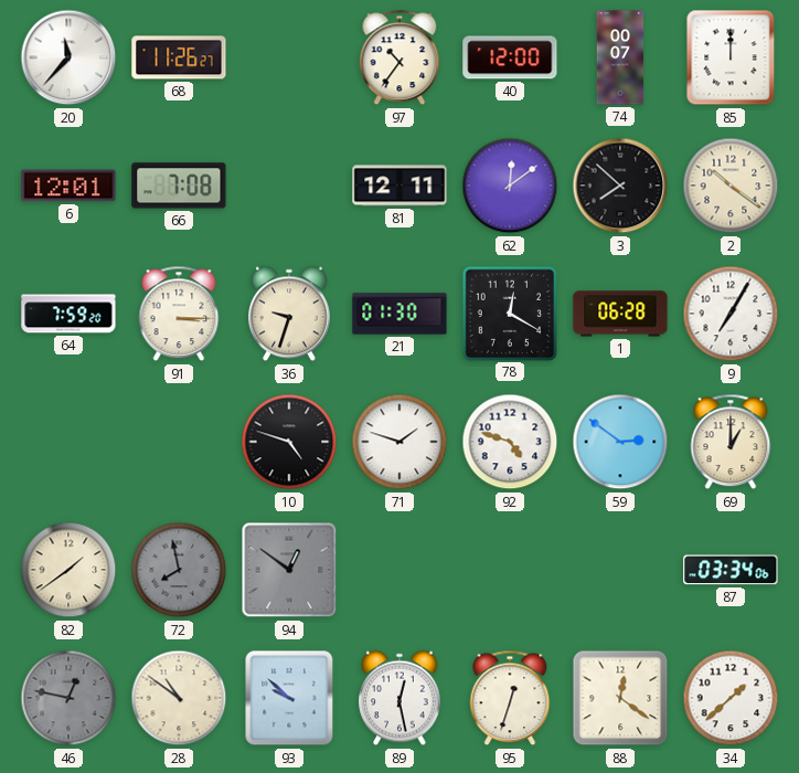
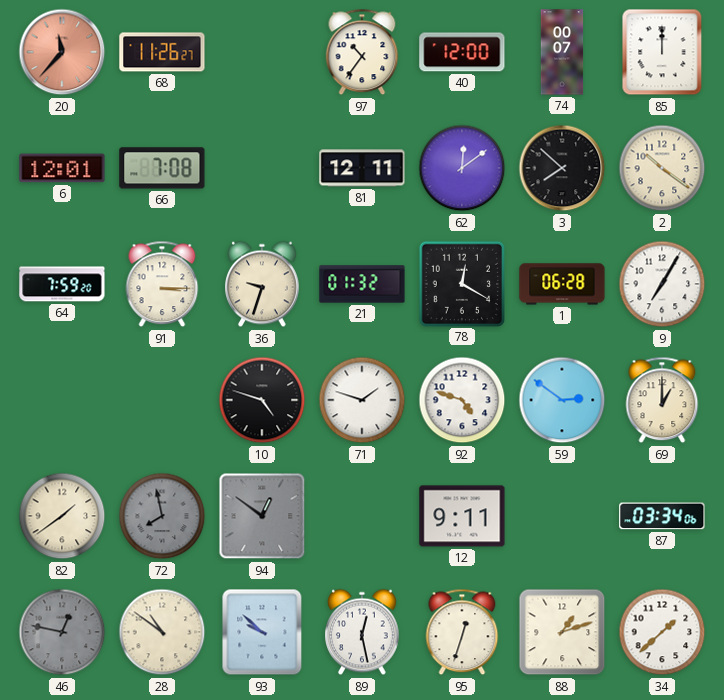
20 dial: white -> salmon
21: 01:30 -> 01:32
12: none -> 9:11
88: 12:21 -> 1:12
